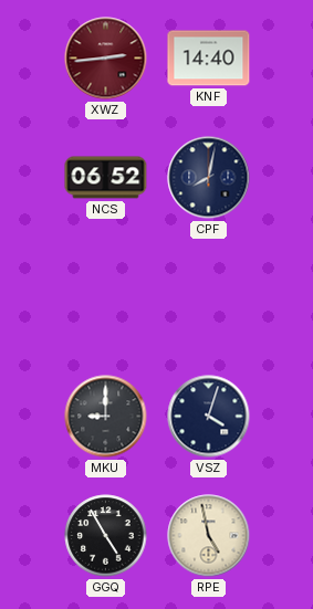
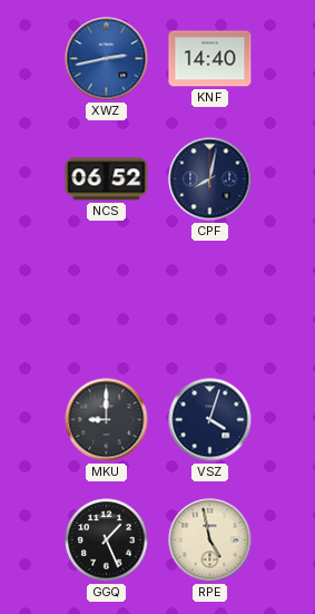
XWZ: 2:44 -> 2:43
XWZ dial: burgundy -> blue
GGQ: 4:55 -> 1:26
